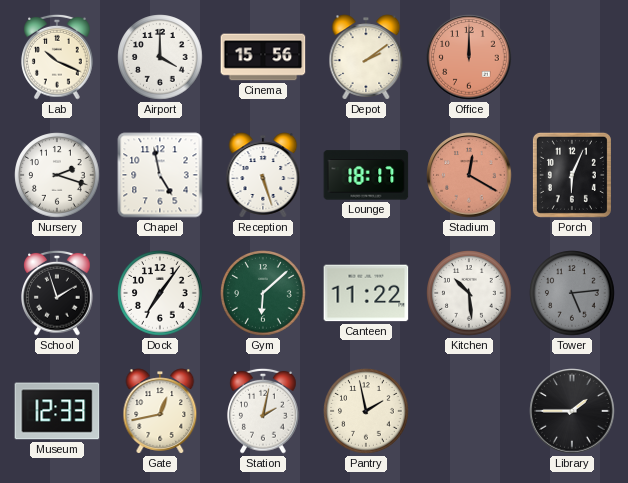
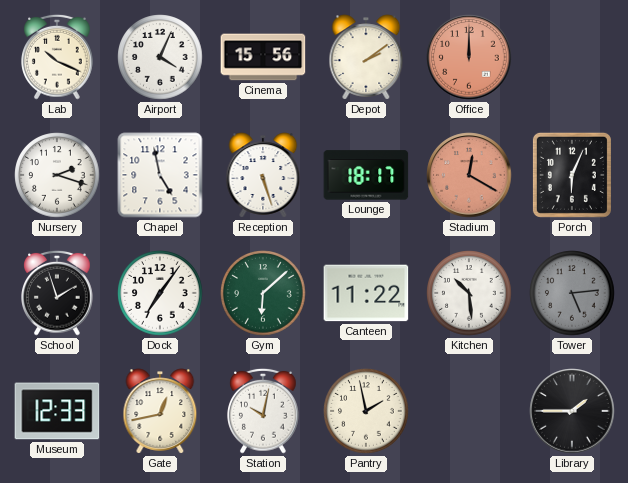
Airport: 4:00 -> 4:04
Station: 2:02 -> 10:02
